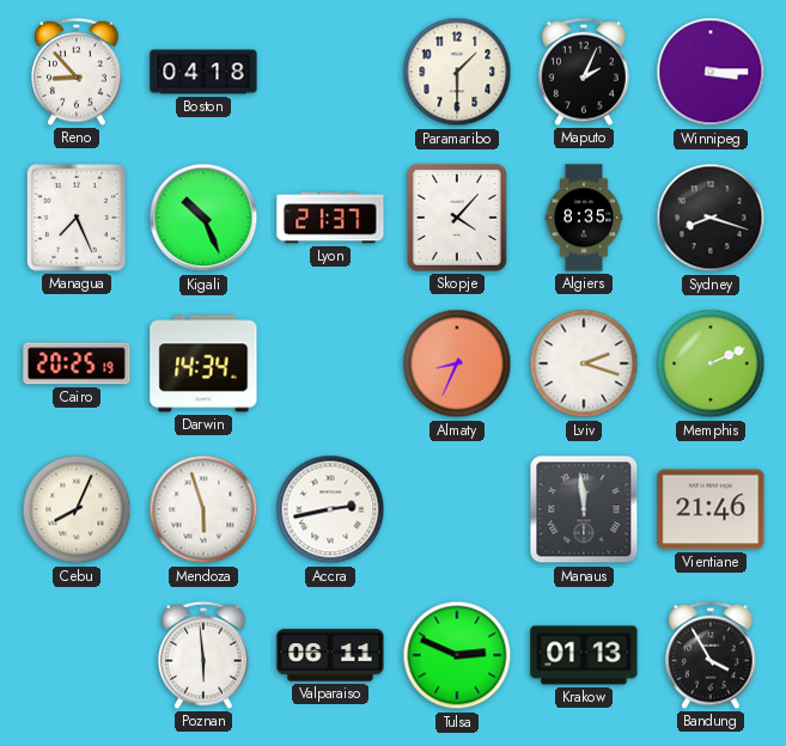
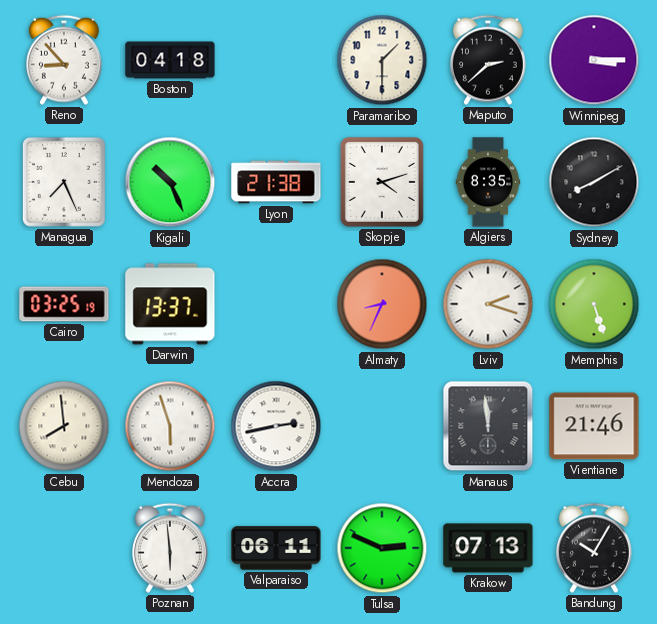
Maputo: 2:04 -> 2:38
Lyon: 21:37 -> 21:38
Skopje: 4:07 -> 4:12
Sydney: 8:18 -> 8:10
Cairo: 20:25 -> 03:25
Darwin: 14:34 -> 13:37
Memphis: 2:11 -> 5:27
Cebu: 8:04 -> 7:59
Krakow: 01:13 -> 07:13
Bandung: 3:55 -> 10:05
